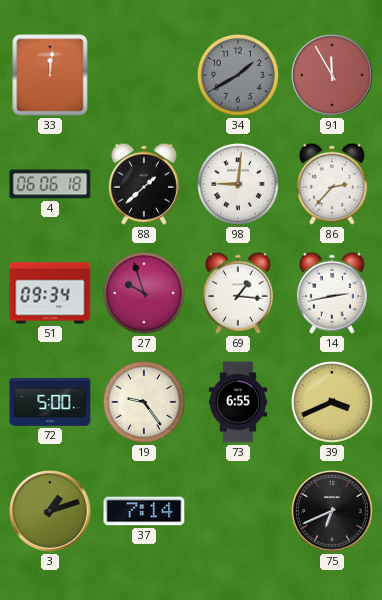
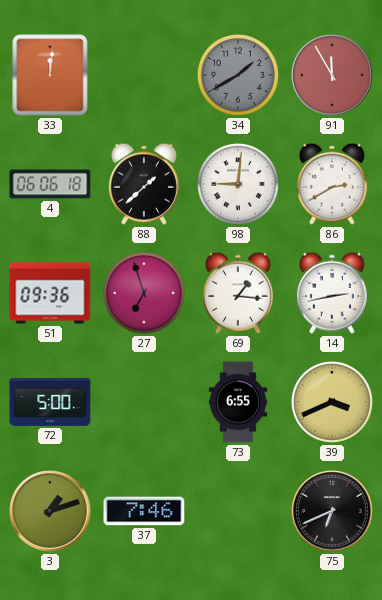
86: 2:37 -> 2:40
51: 09:34 -> 09:36
27: 9:57 -> 6:57
19: 9:24 -> none
37: 7:14 -> 7:46
